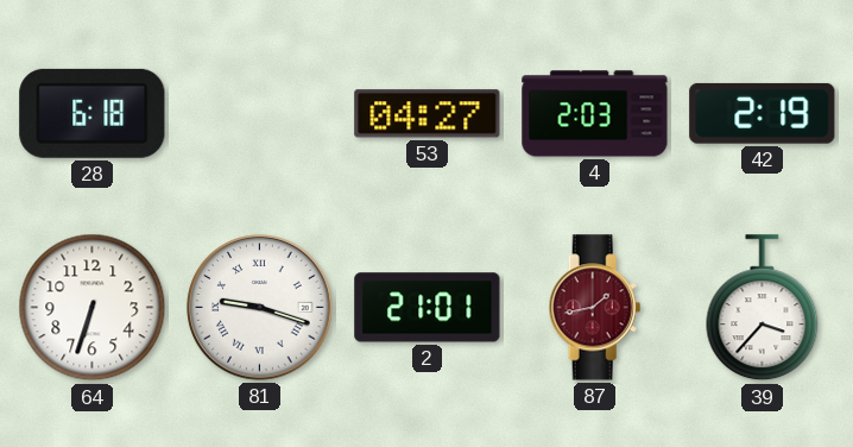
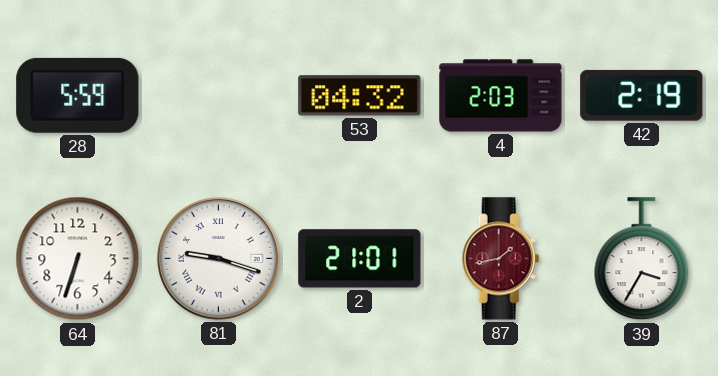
28: 6:18 -> 5:59
53: 04:27 -> 04:32
39: 3:37 -> 3:35
